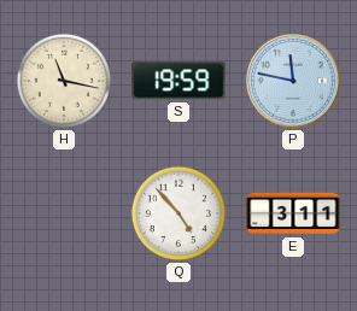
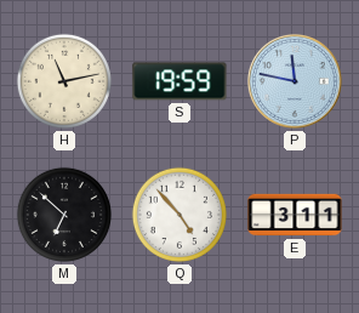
H: 11:17 -> 11:13
M: none -> 6:52
